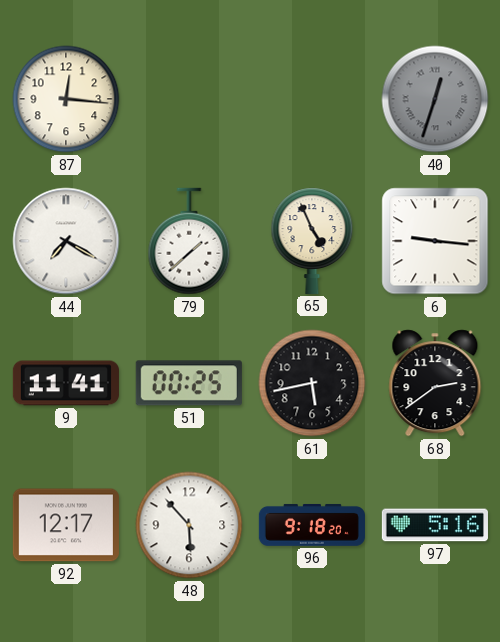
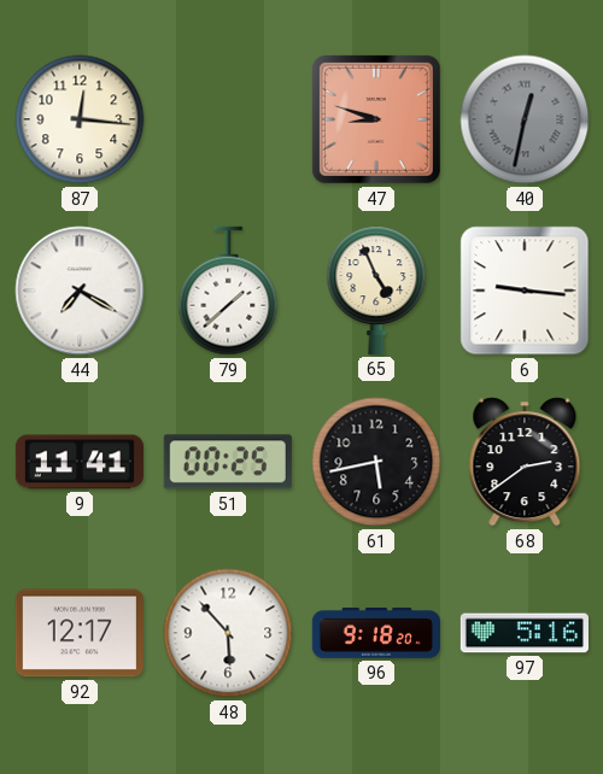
47: none -> 8:48
40: 12:33 -> 12:32
